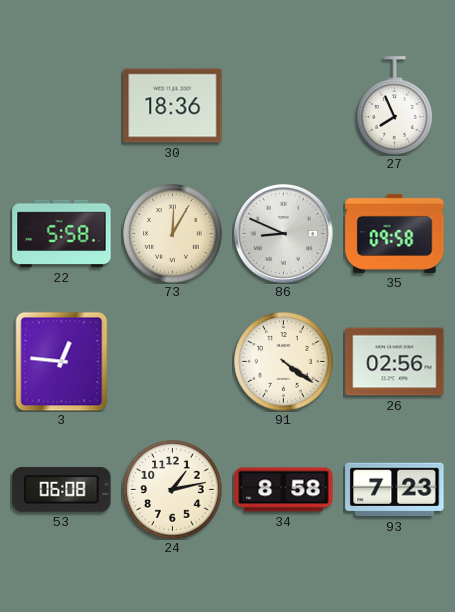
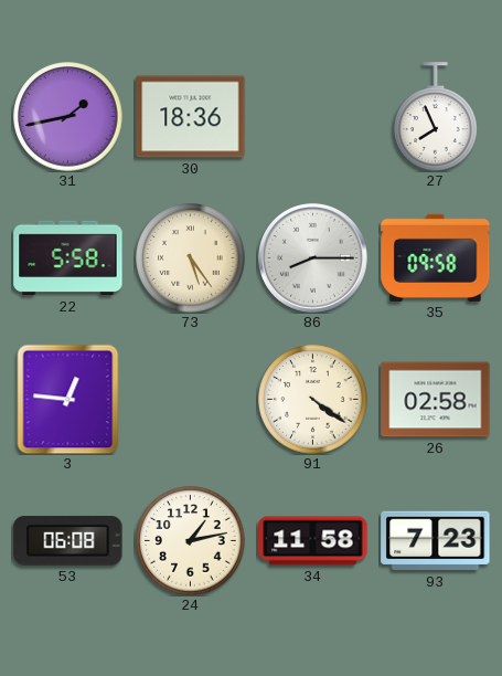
31: none -> 1:43
73: 12:05 -> 5:24
86: 8:49 -> 8:15
26: 02:56 -> 02:58
34: 8:58 -> 11:58
